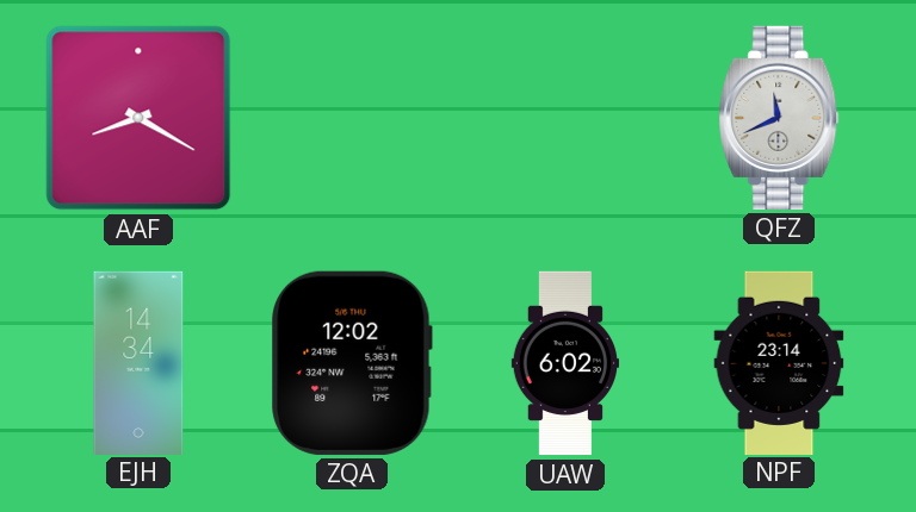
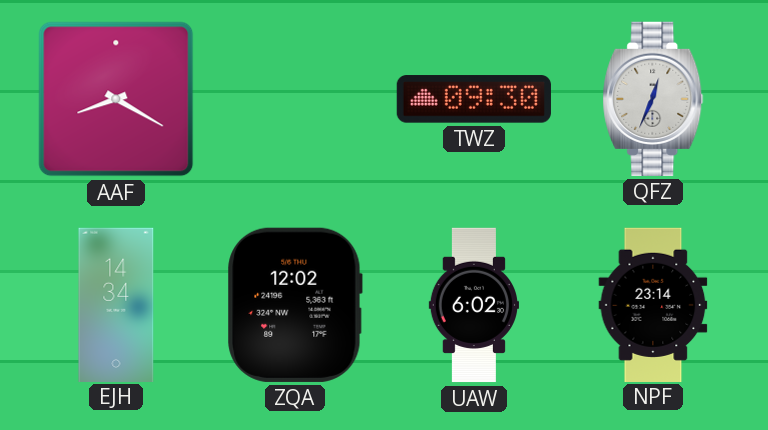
TWZ: none -> 09:30
QFZ: 11:41 -> 12:34
